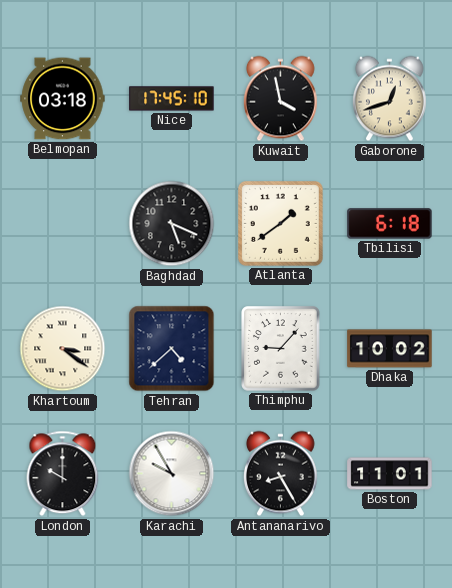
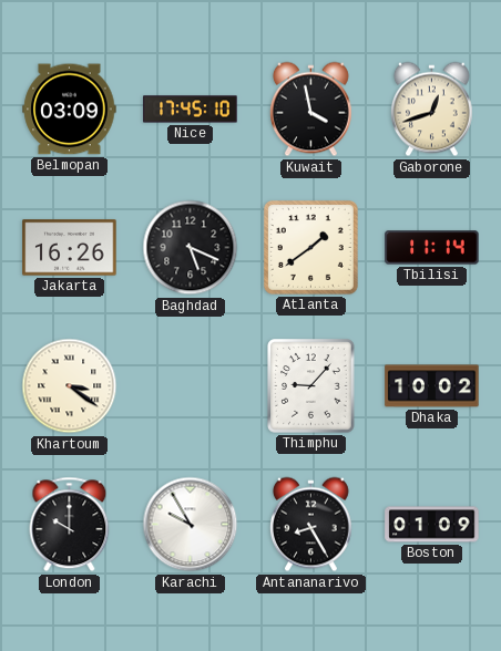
Belmopan: 03:18 -> 03:09
Jakarta: none -> 16:26
Tbilisi: 6:18 -> 11:14
Tehran: 4:38 -> none
Boston: 11:01 -> 01:09
